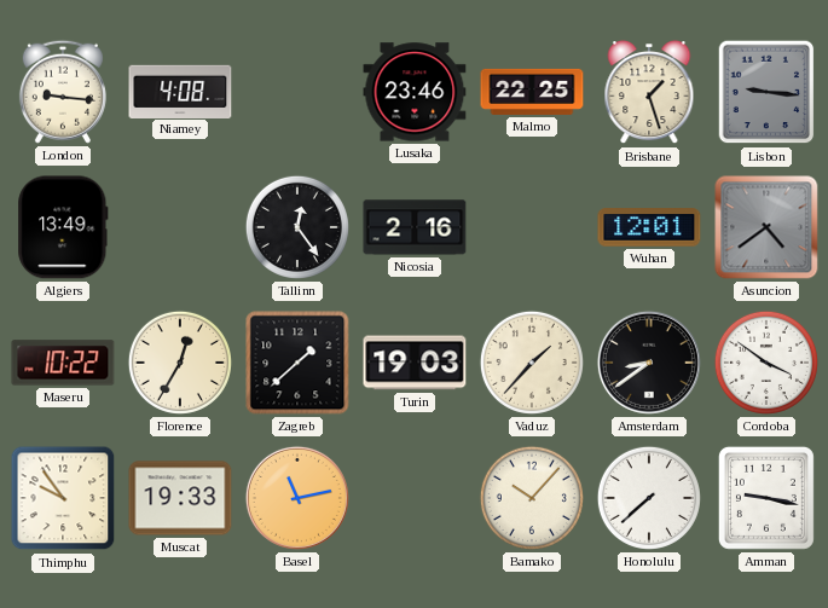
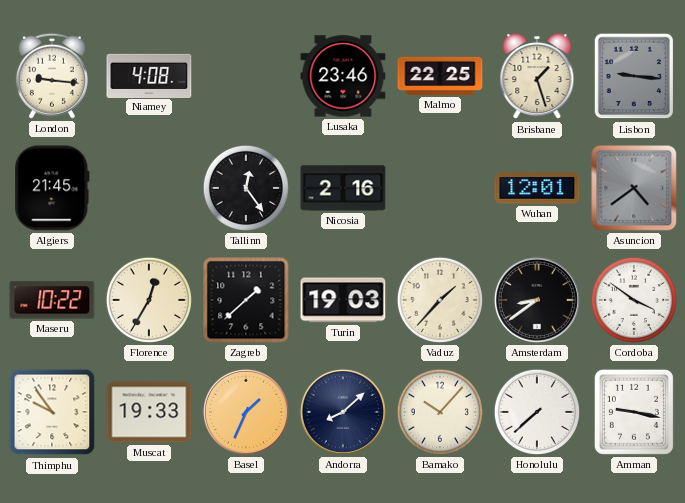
Algiers: 13:49 -> 21:45
Basel: 11:13 -> 1:34
Andorra: none -> 8:08
